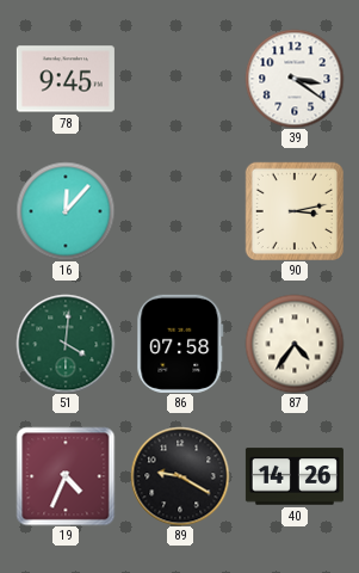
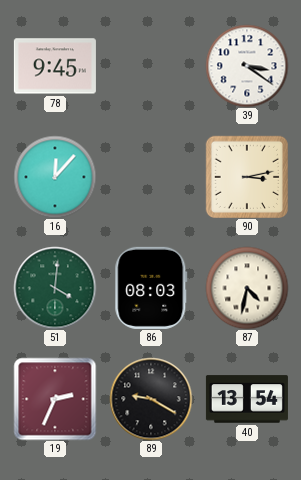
86: 07:58 -> 08:03
87: 4:36 -> 4:32
19: 4:34 -> 2:34
40: 14:26 -> 13:54
